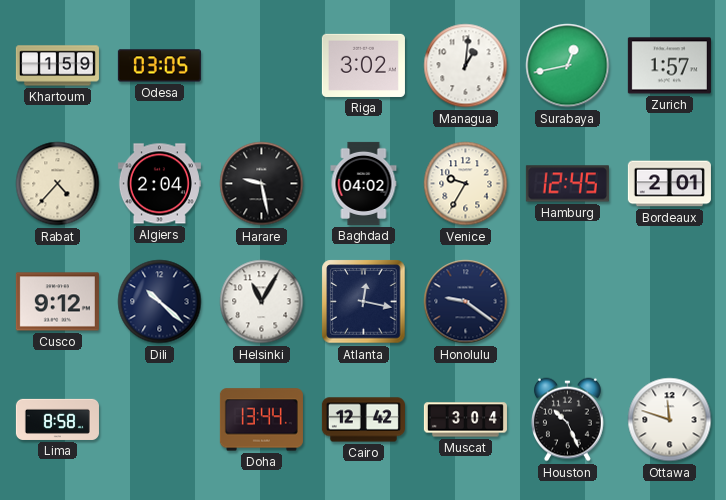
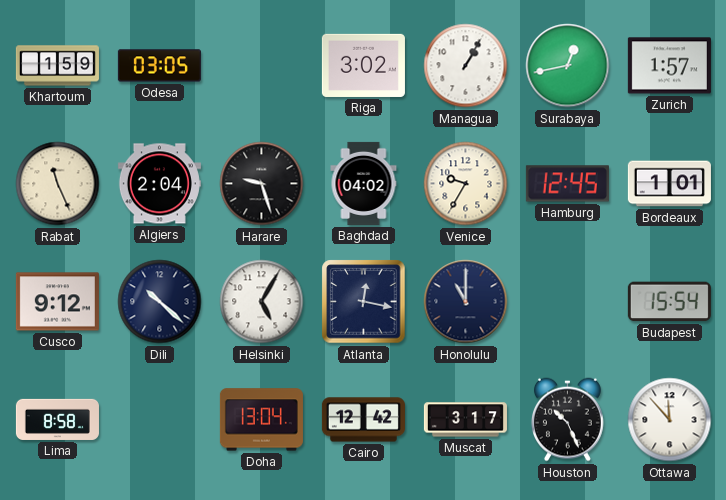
Managua: 1:01 -> 1:05
Rabat: 4:37 -> 11:26
Harare: 9:28 -> 9:27
Bordeaux: 2:01 -> 1:01
Helsinki: 11:05 -> 5:05
Honolulu: 9:21 -> 11:00
Budapest: none -> 15:54
Doha: 13:44 -> 13:04
Muscat: 3:04 -> 3:17
Ottawa: 11:48 -> 11:53
